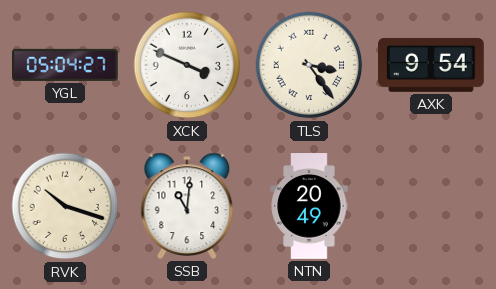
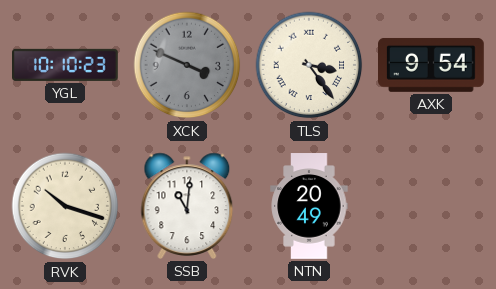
YGL: 05:04 -> 10:10
XCK dial: white -> grey
